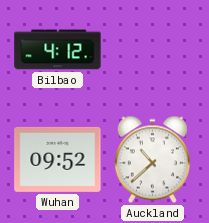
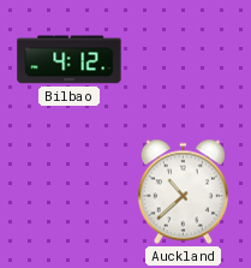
Wuhan: 09:52 -> none
